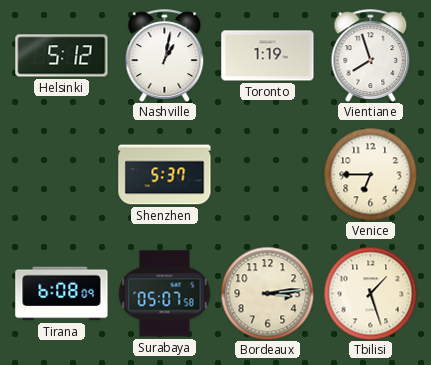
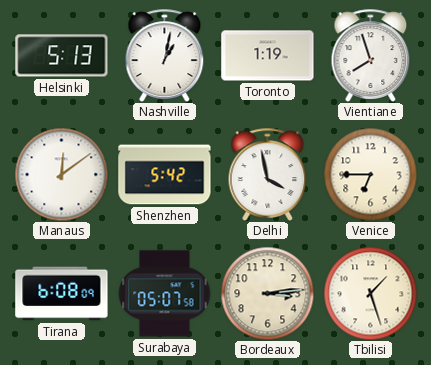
Helsinki: 5:12 -> 5:13
Manaus: none -> 12:09
Shenzhen: 5:37 -> 5:42
Delhi: none -> 3:58
